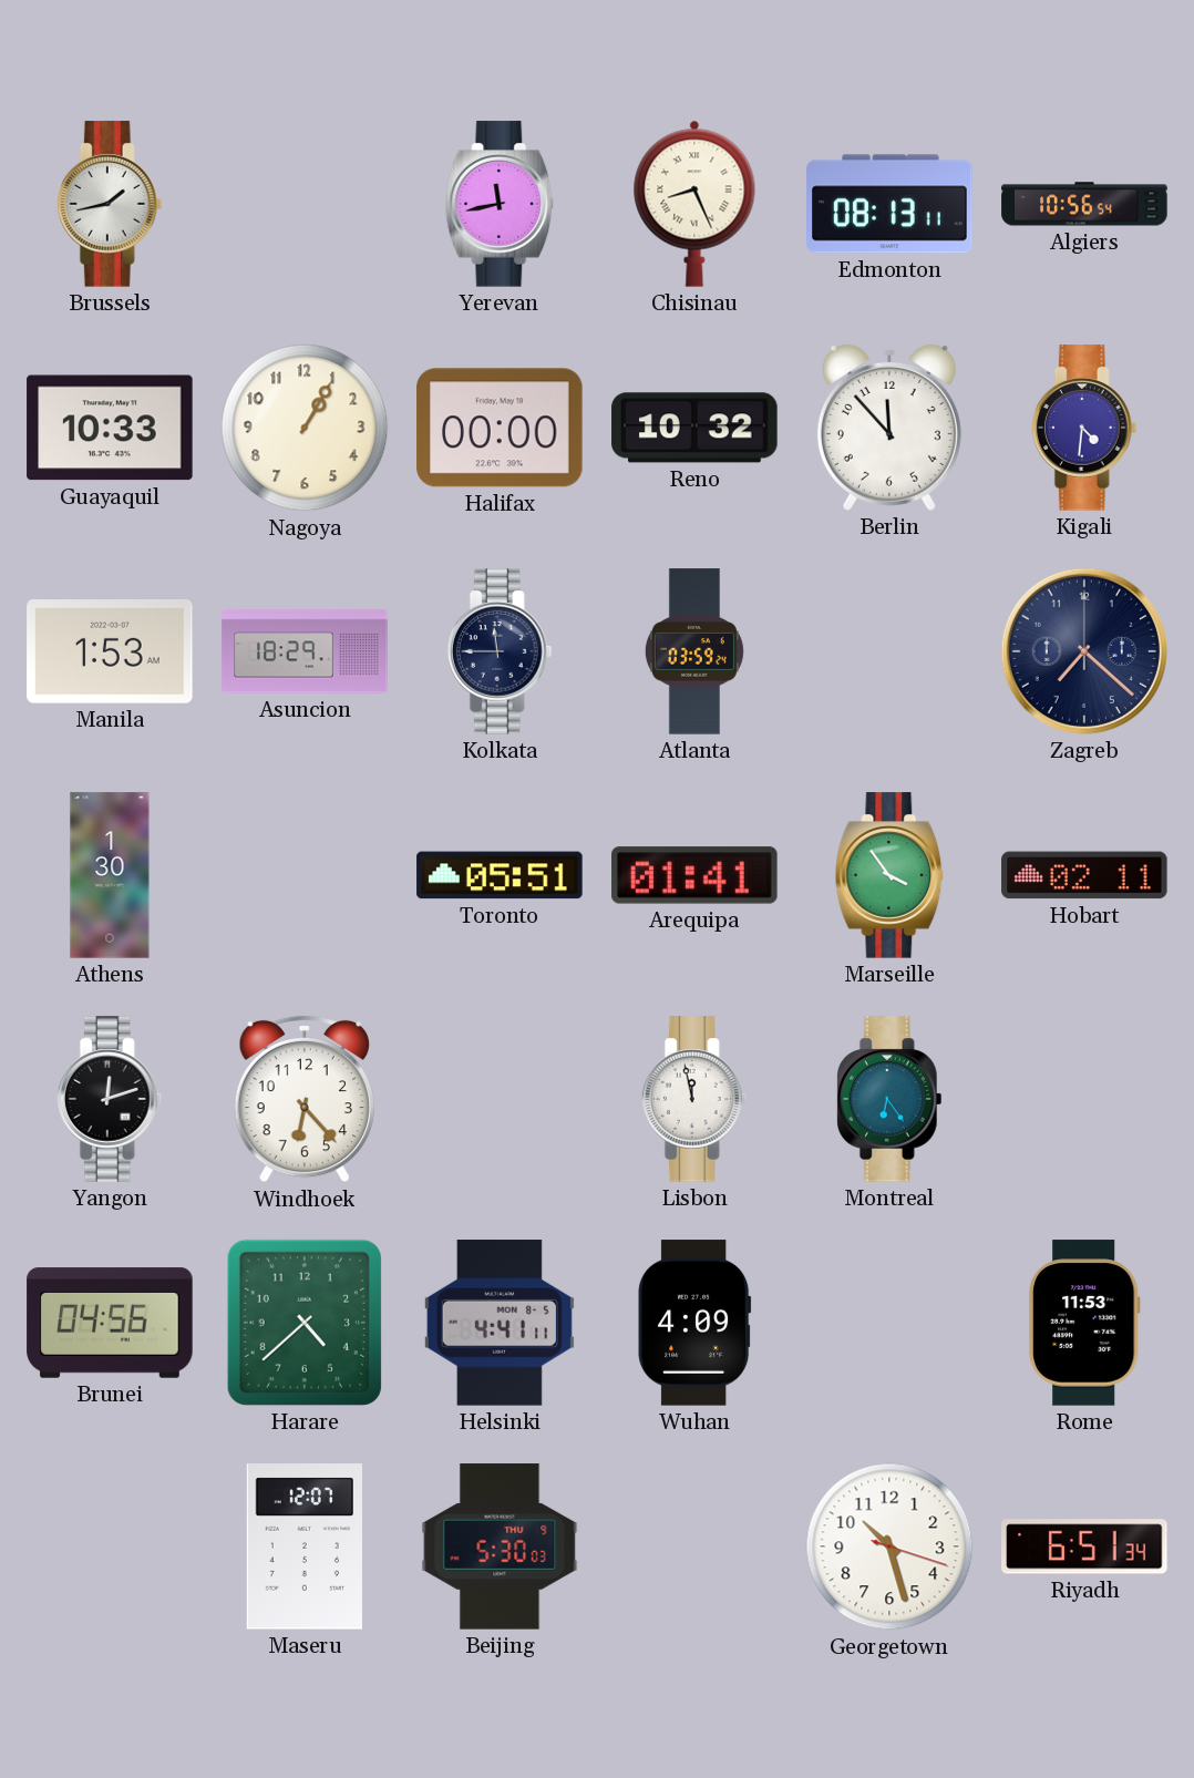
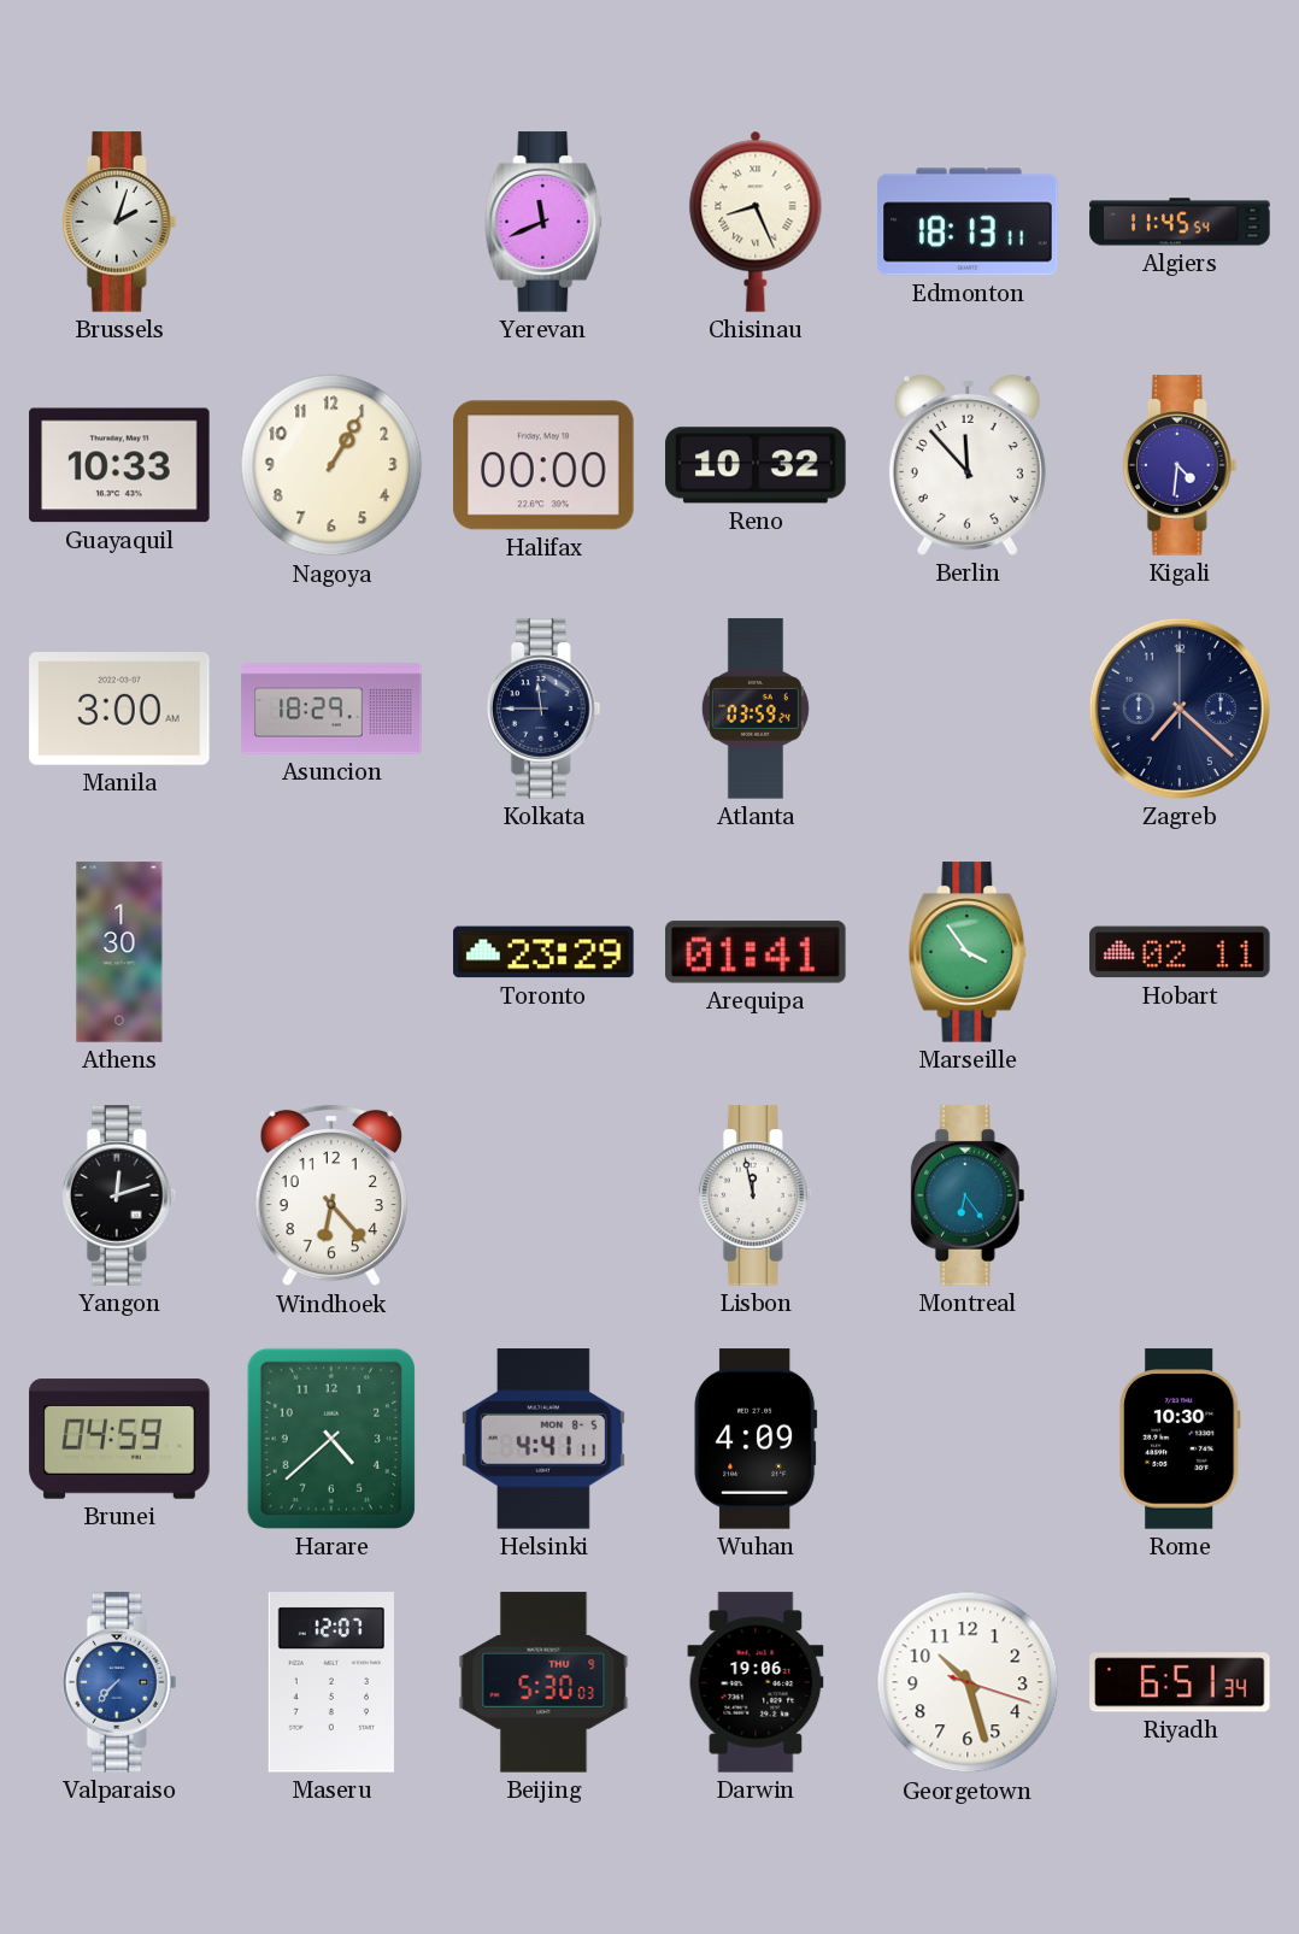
Brussels: 1:43 -> 2:03
Yerevan: 11:43 -> 11:41
Edmonton: 08:13 -> 18:13
Algiers: 10:56 -> 11:45
Manila: 1:53 -> 3:00
Toronto: 05:51 -> 23:29
Brunei: 04:56 -> 04:59
Rome: 11:53 -> 10:30
Valparaiso: none -> 7:37
Darwin: none -> 19:06
